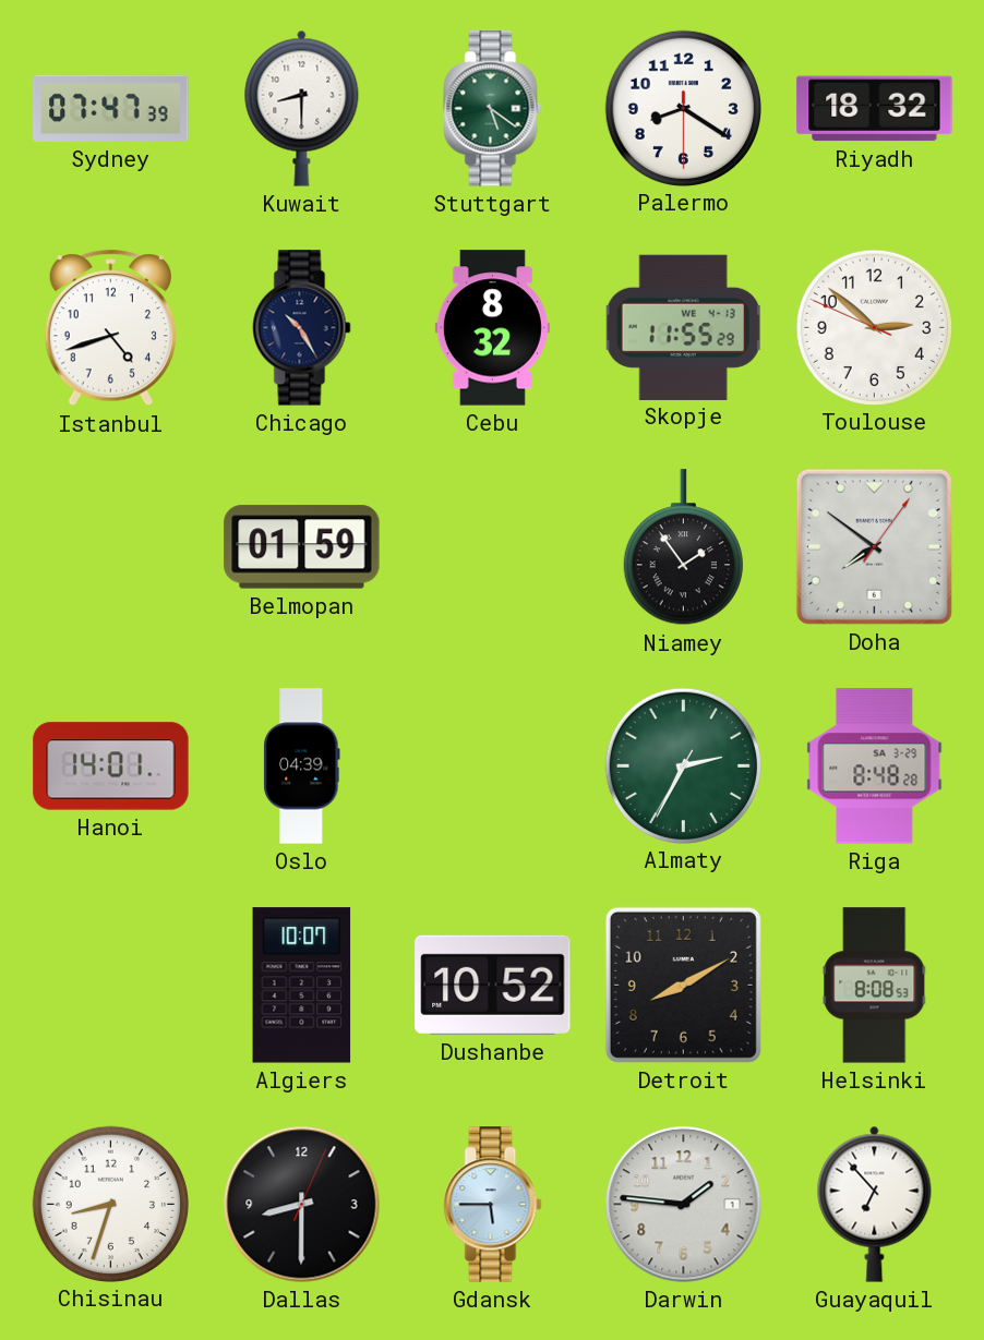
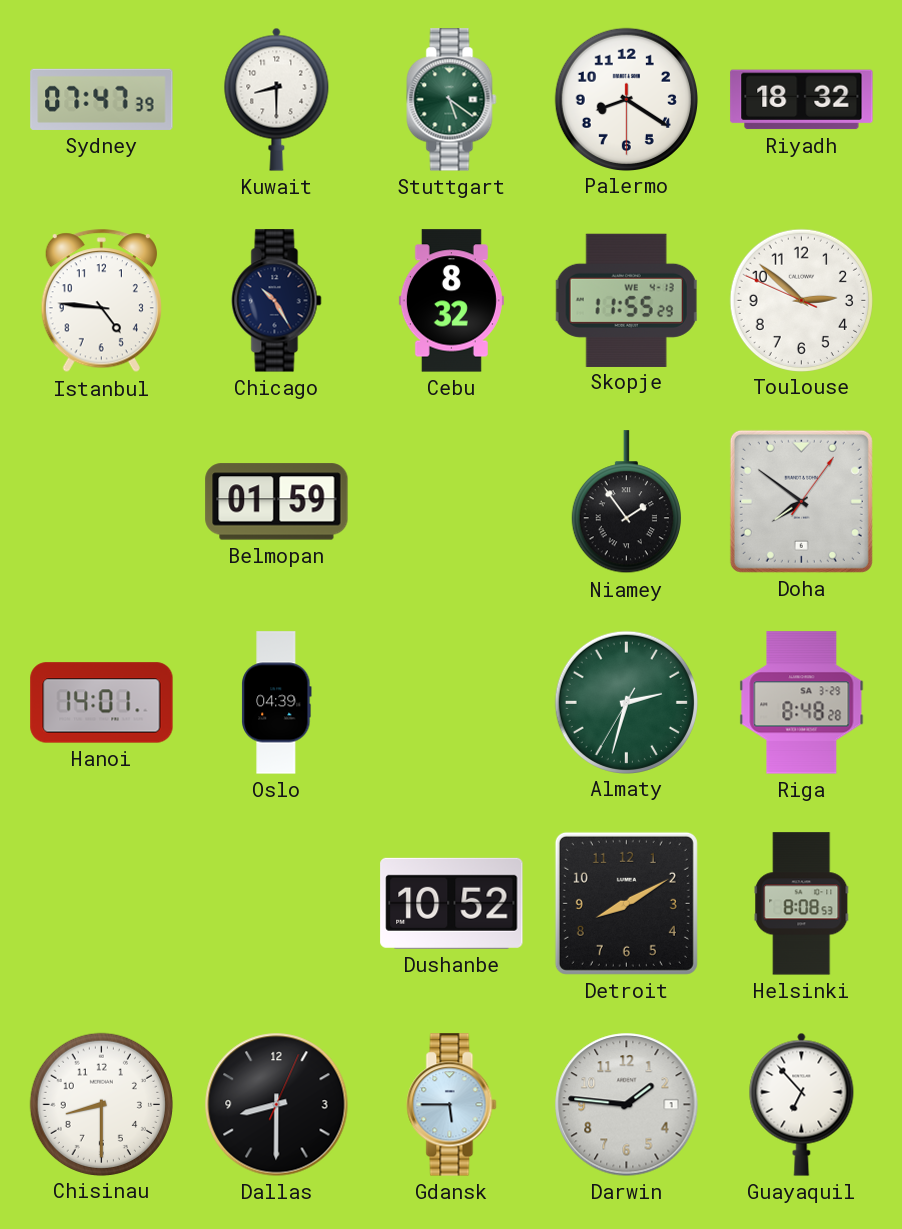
Istanbul: 4:42 -> 4:46
Almaty: 2:34 -> 2:32
Algiers: 10:07 -> none
Chisinau: 8:33 -> 8:30
